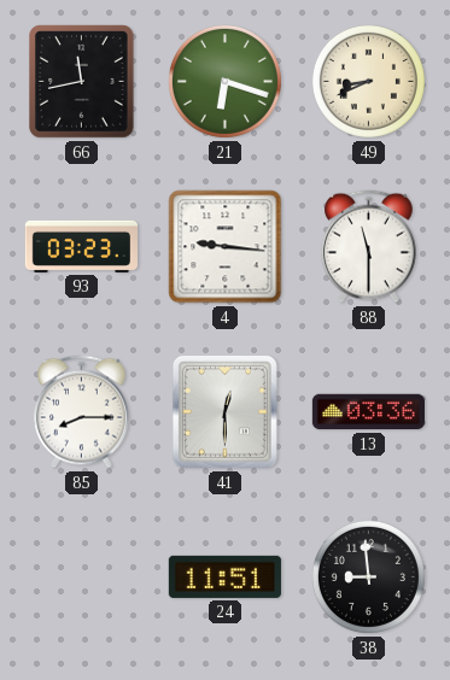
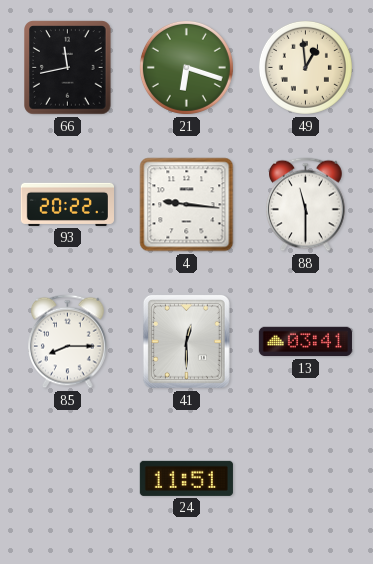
49: 8:41 -> 12:59
93: 03:23 -> 20:22
13: 03:36 -> 03:41
38: 8:59 -> none
